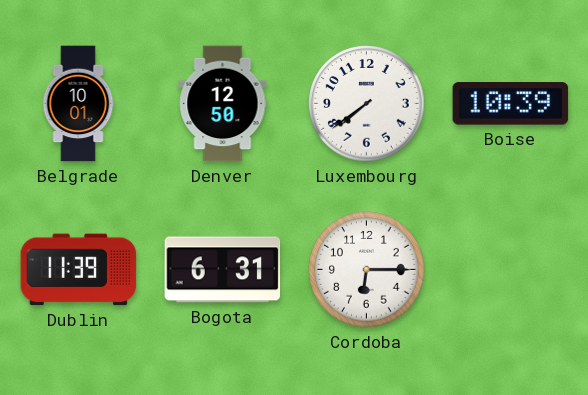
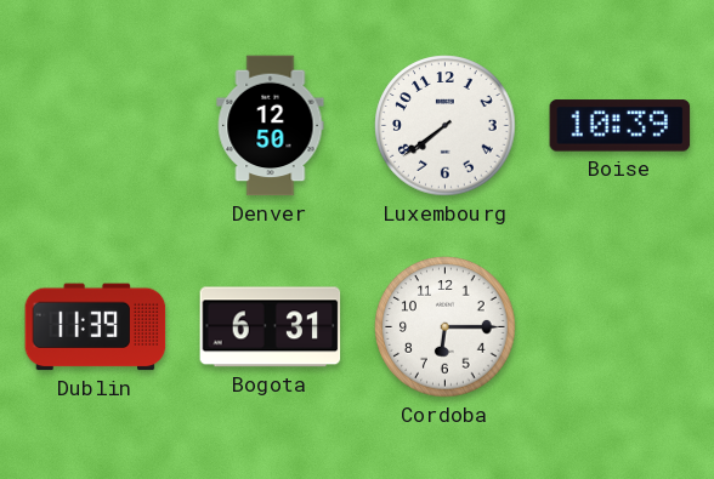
Belgrade: 10:01 -> none
